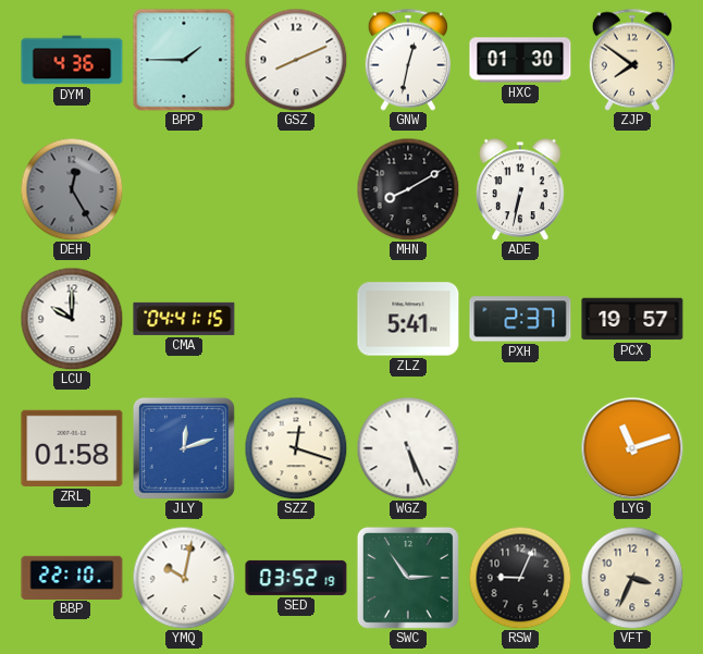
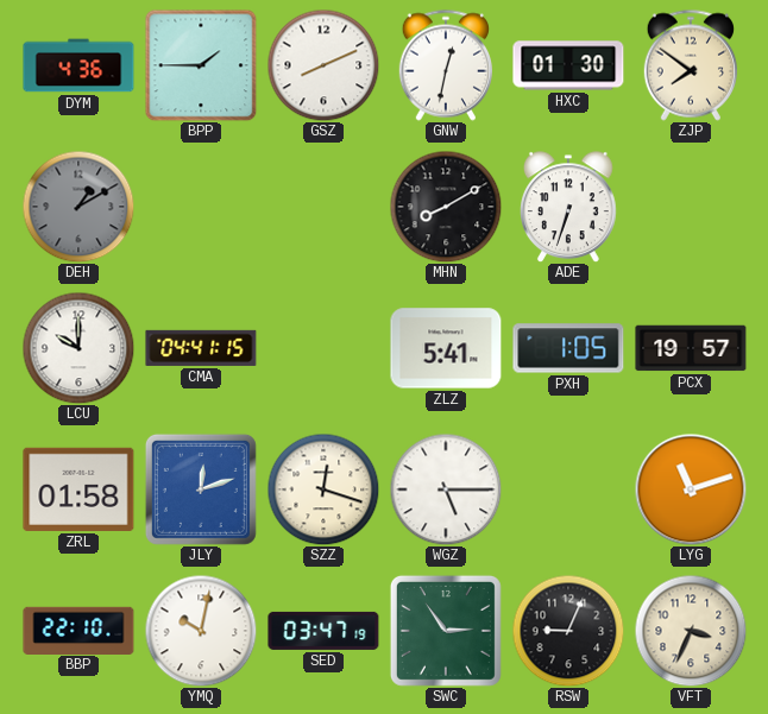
DEH: 12:25 -> 1:10
ADE: 6:32 -> 6:33
PXH: 2:37 -> 1:05
WGZ: 5:26 -> 5:15
SED: 03:52 -> 03:47
